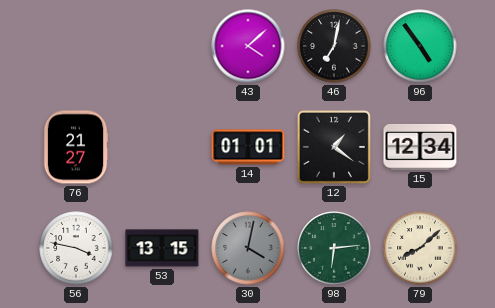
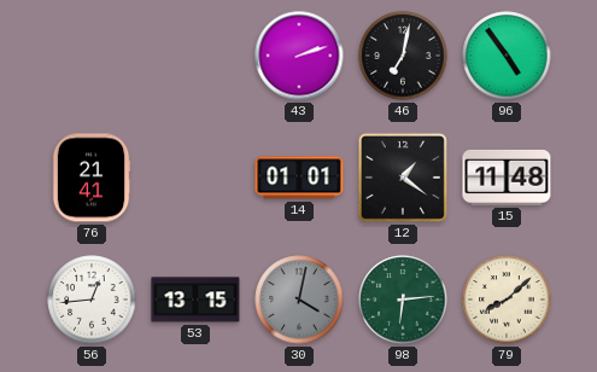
43: 4:08 -> 2:12
76: 21:27 -> 21:41
15: 12:34 -> 11:48
56: 3:47 -> 12:44
